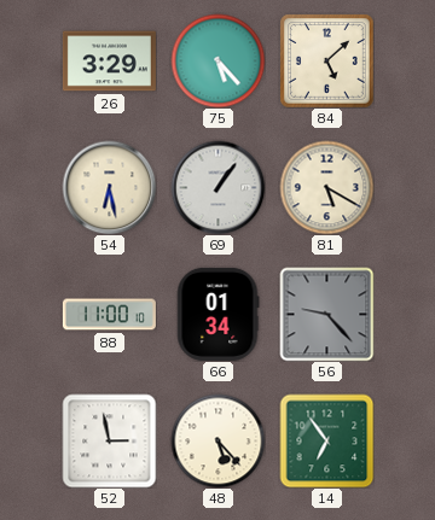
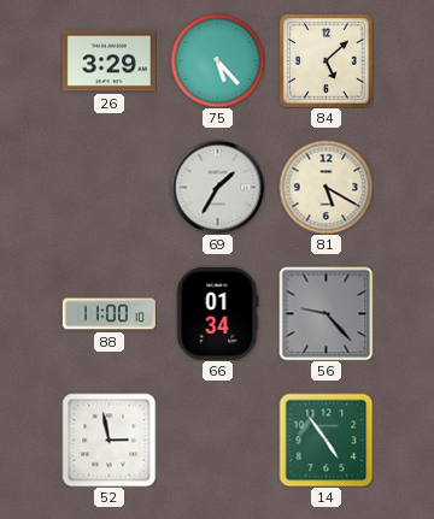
54: 6:28 -> none
69: 1:06 -> 1:35
48: 5:23 -> none
14: 6:54 -> 4:54
